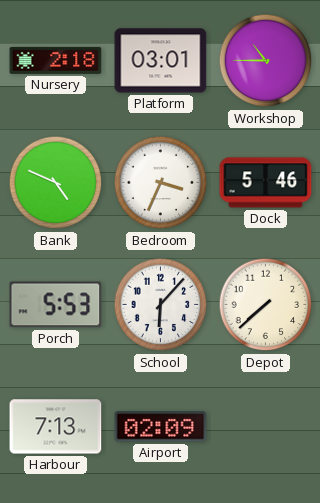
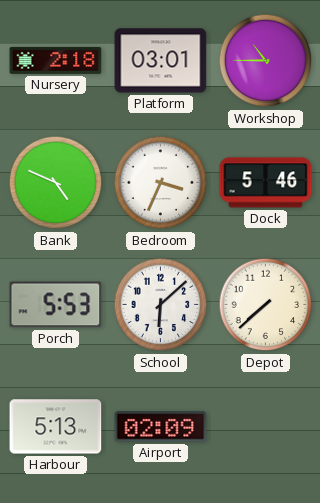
School: 6:07 -> 6:08
Harbour: 7:13 -> 5:13
